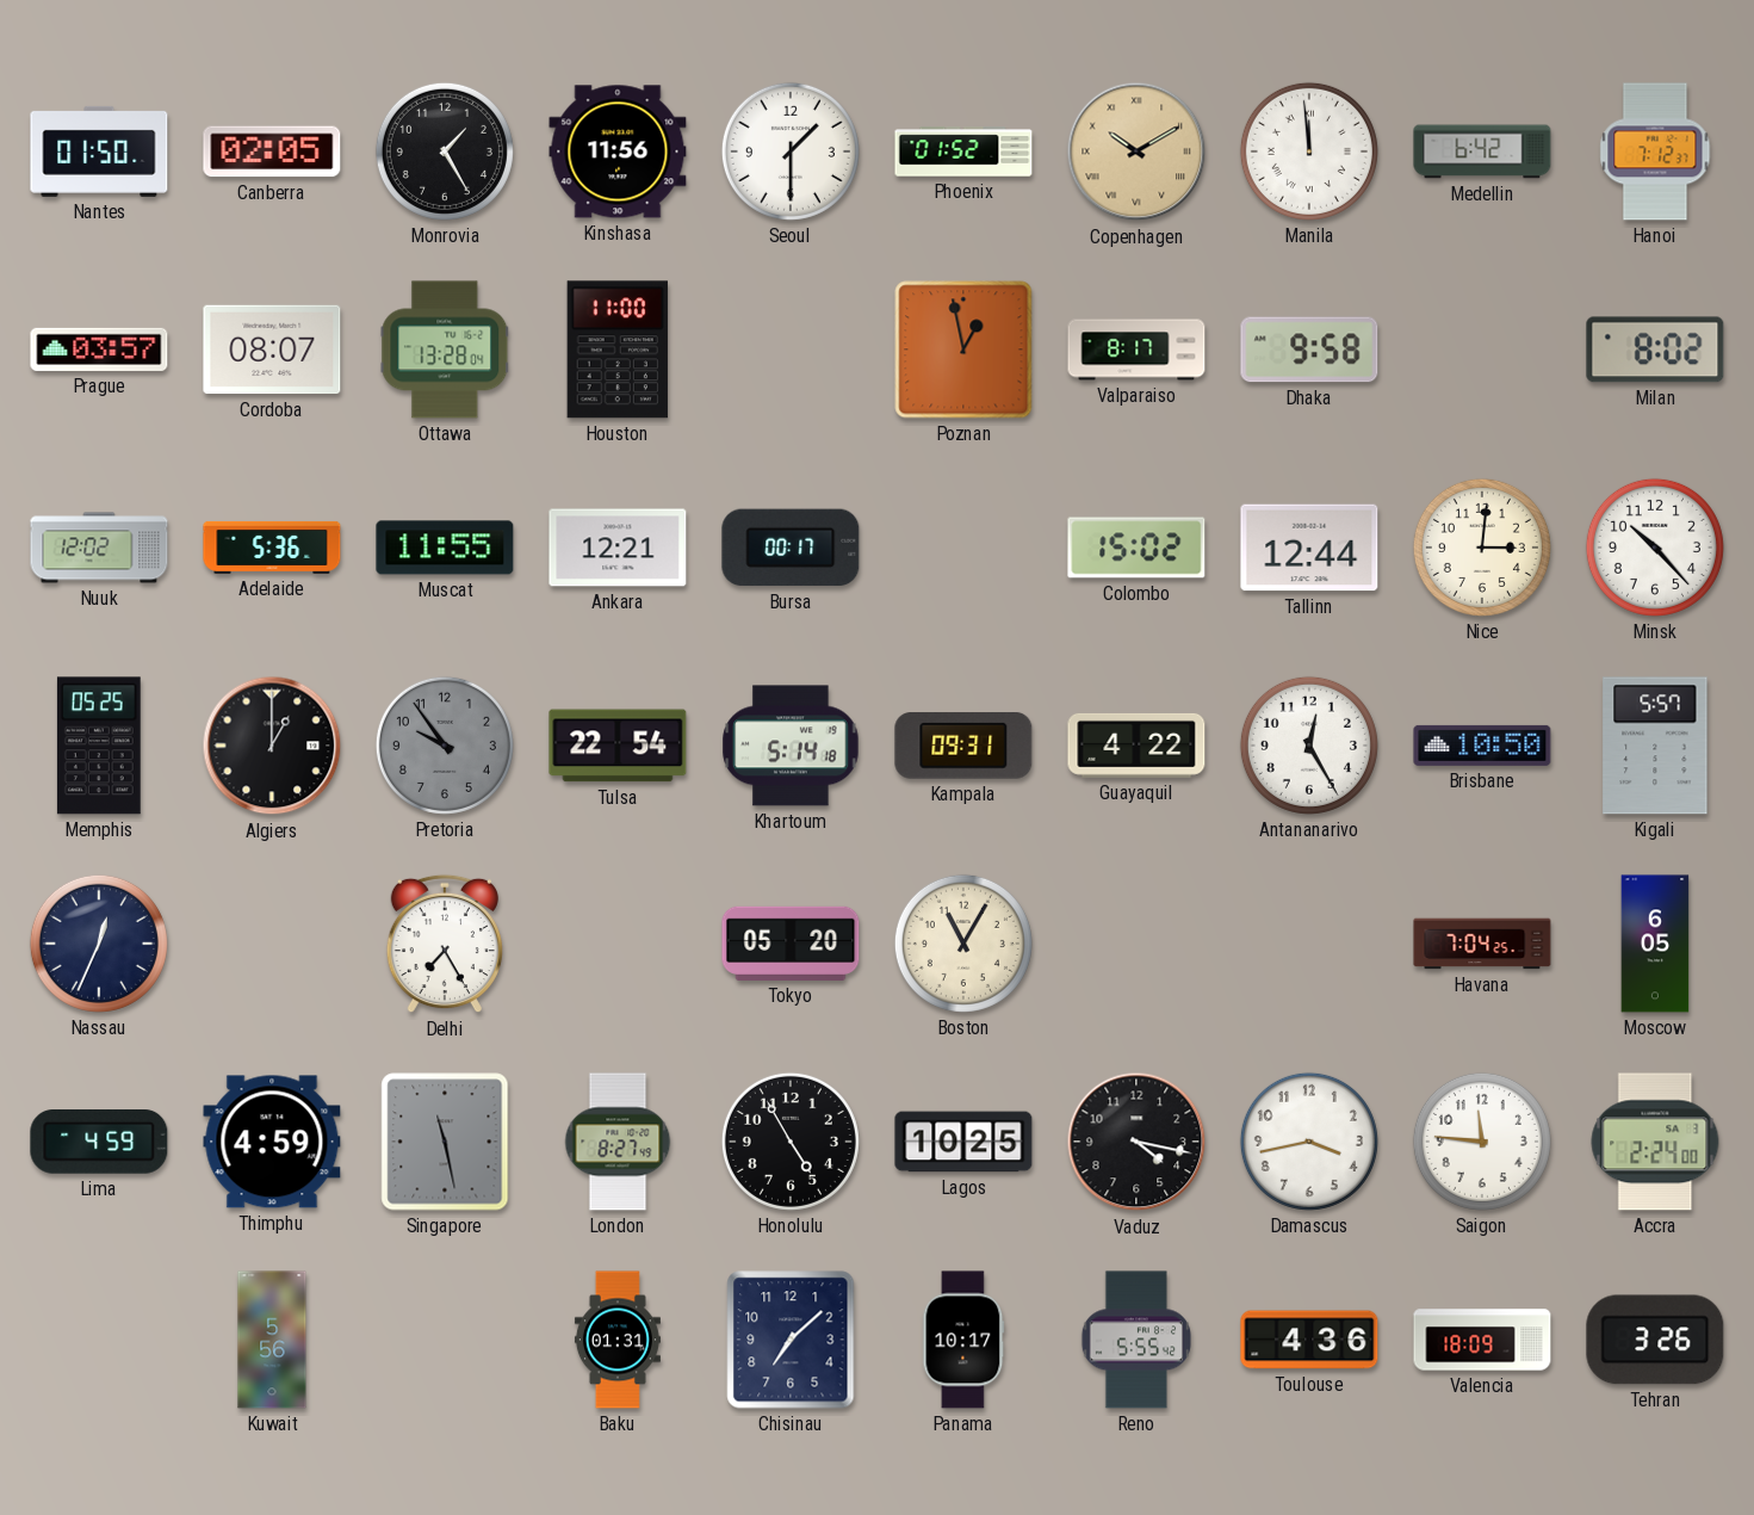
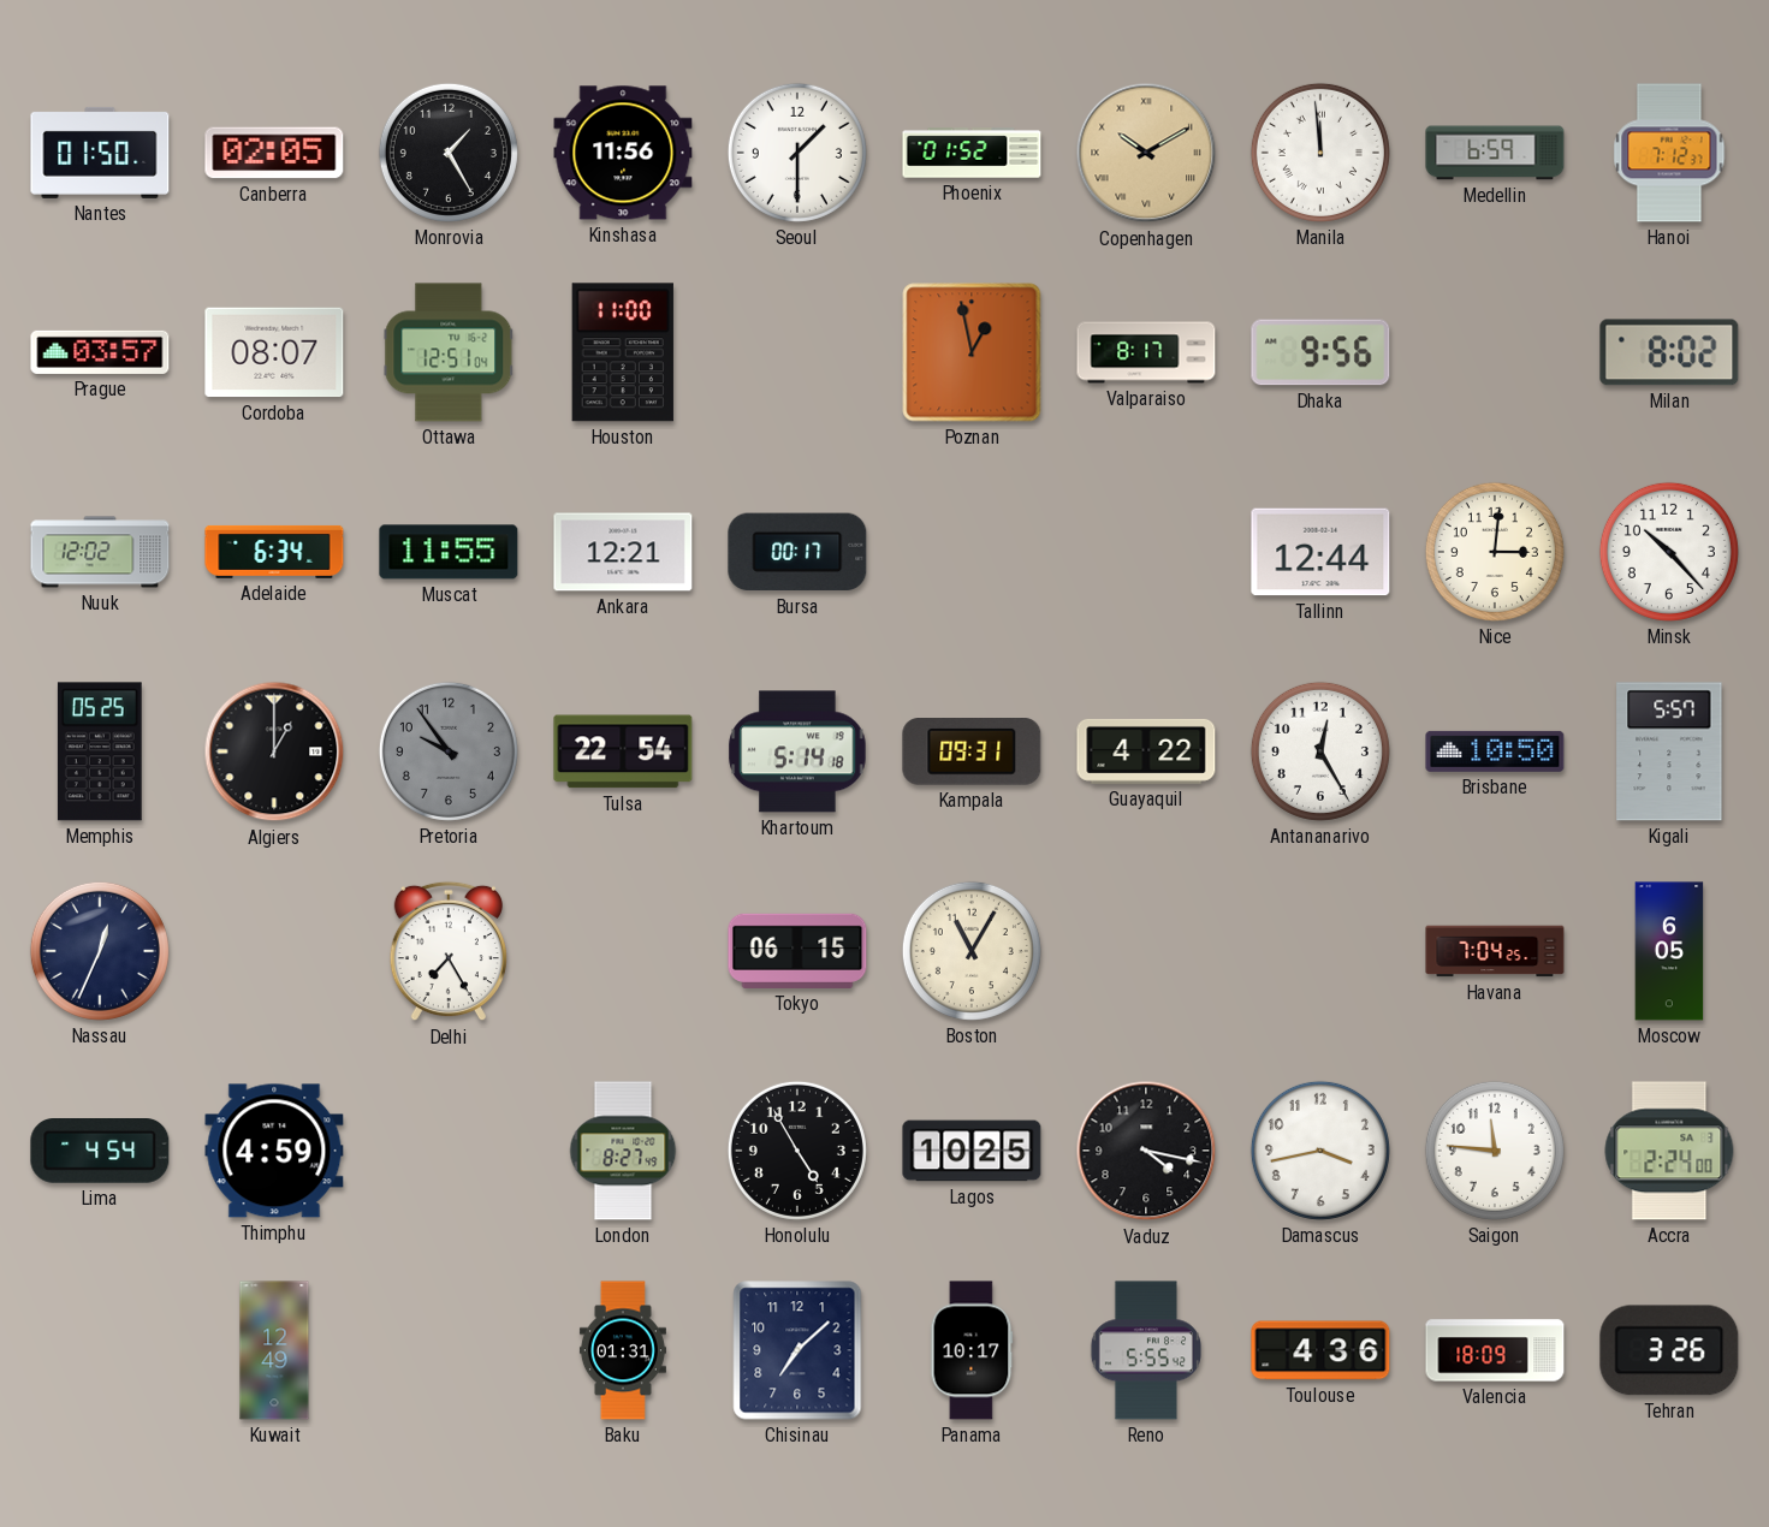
Medellin: 6:42 -> 6:59
Ottawa: 13:28 -> 12:51
Dhaka: 9:58 -> 9:56
Adelaide: 5:36 -> 6:34
Colombo: 15:02 -> none
Tokyo: 05:20 -> 06:15
Lima: 4:59 -> 4:54
Singapore: 11:28 -> none
Kuwait: 5:56 -> 12:49
